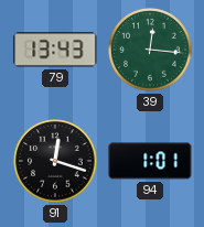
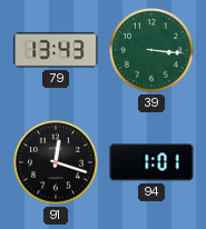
39: 12:16 -> 3:16
